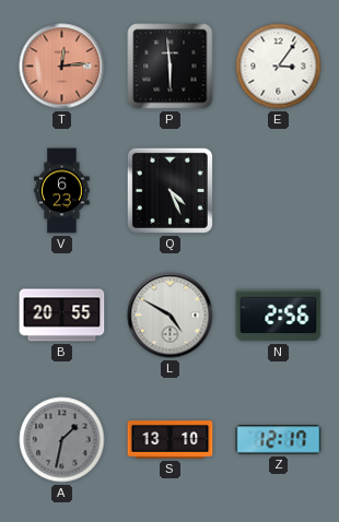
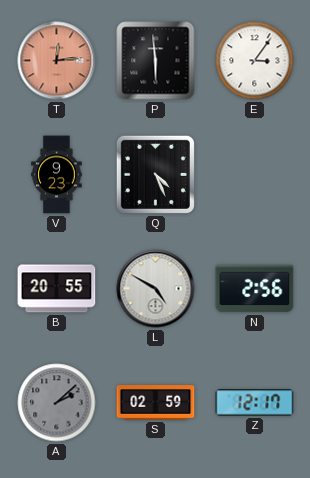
V: 6:23 -> 9:23
A: 1:32 -> 2:08
S: 13:10 -> 02:59
